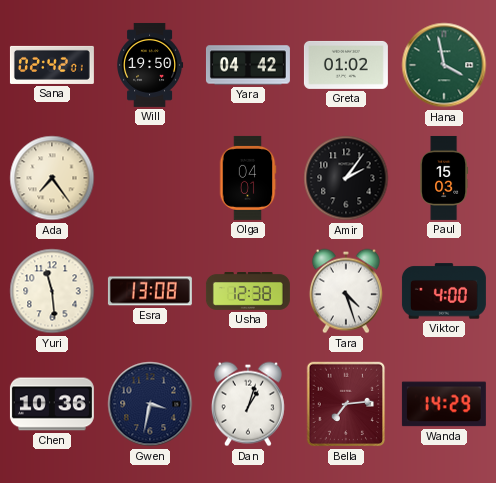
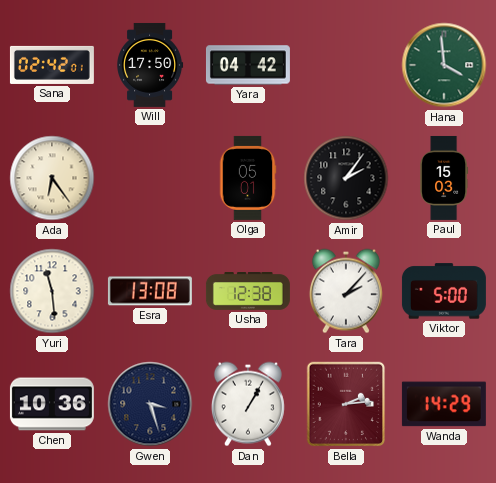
Will: 19:50 -> 17:50
Greta: 01:02 -> none
Hana: 3:58 -> 3:59
Ada: 7:24 -> 6:24
Olga: 04:01 -> 05:01
Tara: 4:27 -> 2:07
Viktor: 4:00 -> 5:00
Gwen: 3:32 -> 3:27
Dan: 1:03 -> 1:05
Bella: 7:14 -> 2:14
